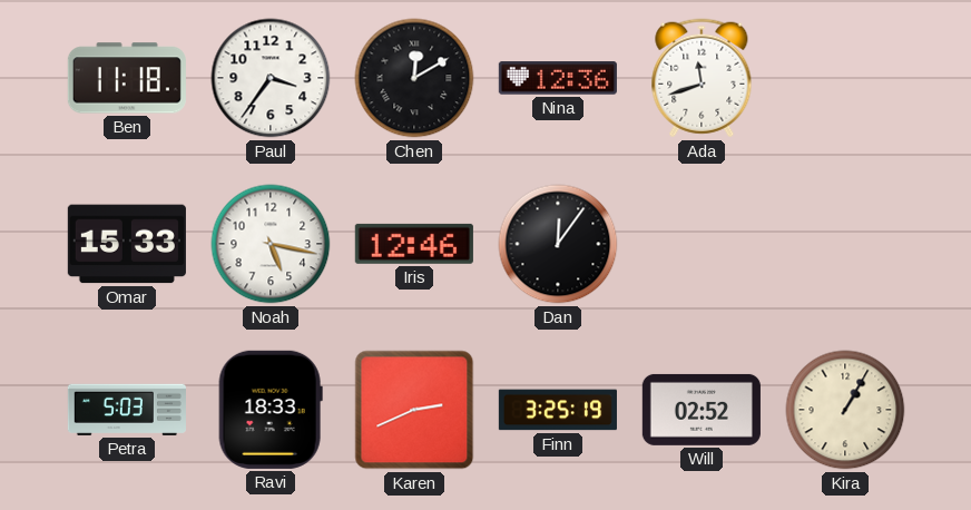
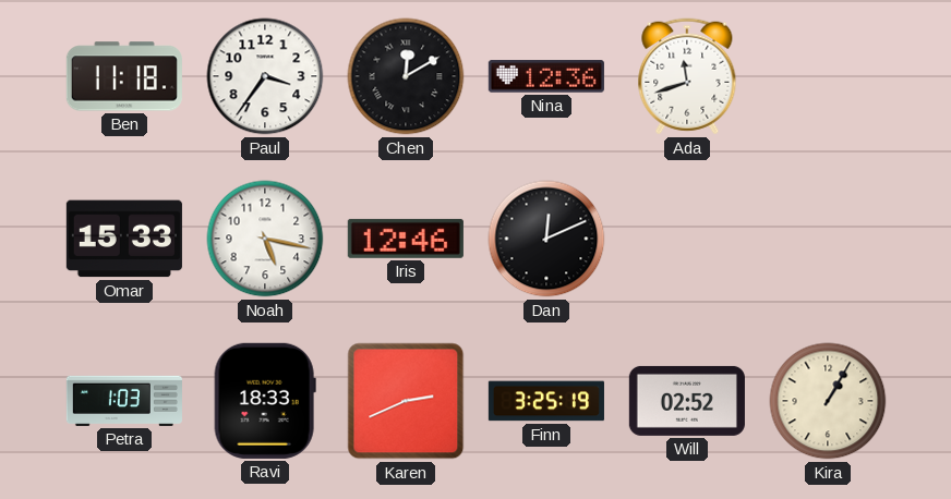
Dan: 12:06 -> 12:11
Petra: 5:03 -> 1:03
